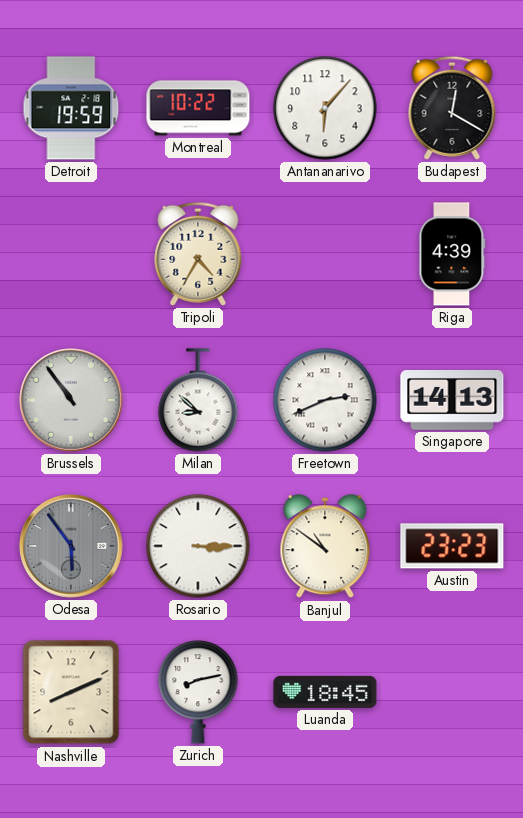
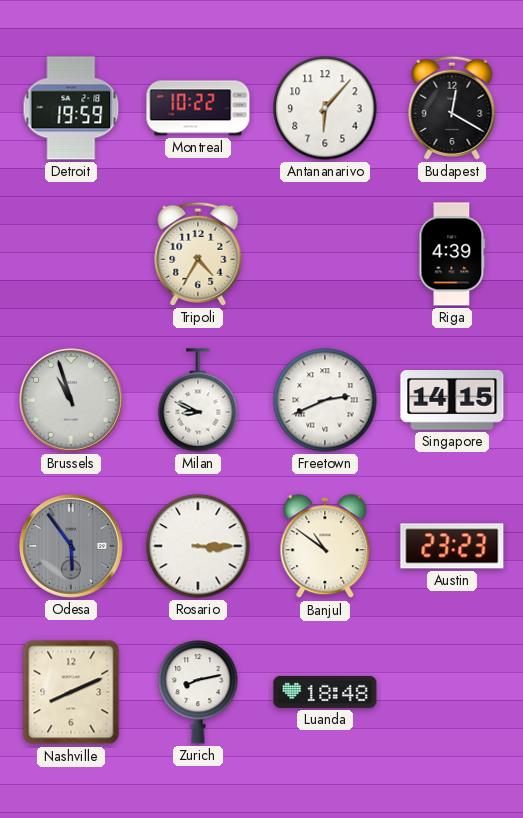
Brussels: 10:54 -> 10:57
Milan: 8:52 -> 8:49
Singapore: 14:13 -> 14:15
Luanda: 18:45 -> 18:48
